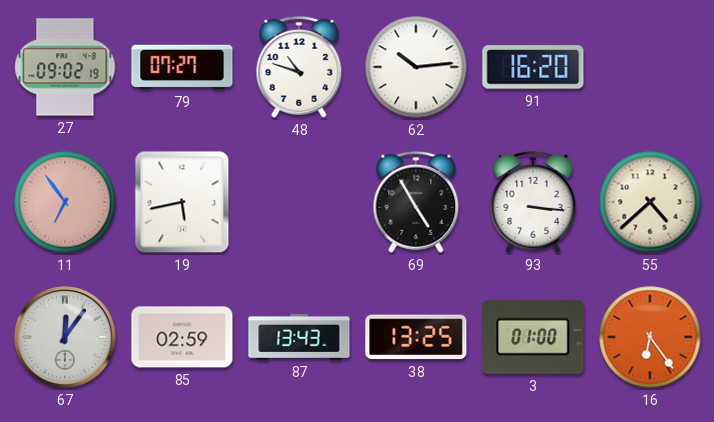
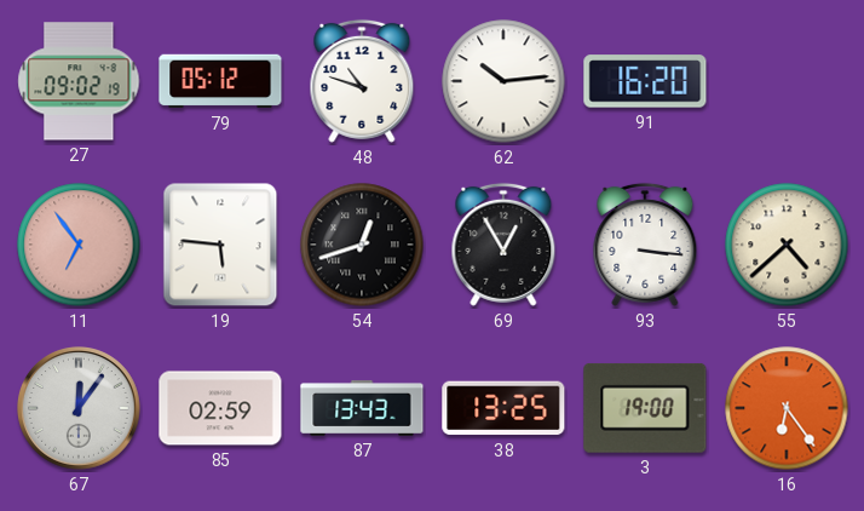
79: 07:27 -> 05:12
19: 5:43 -> 5:46
54: none -> 12:42
69: 4:55 -> 12:55
3: 01:00 -> 19:00
